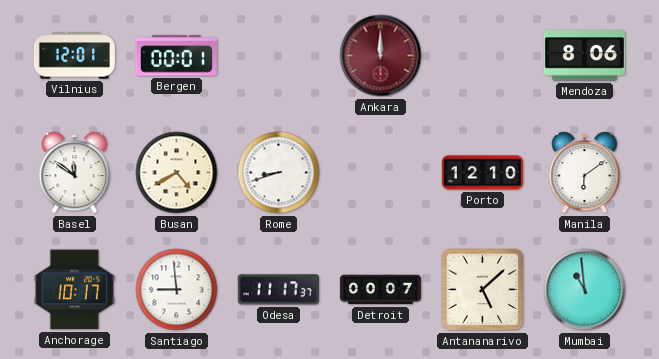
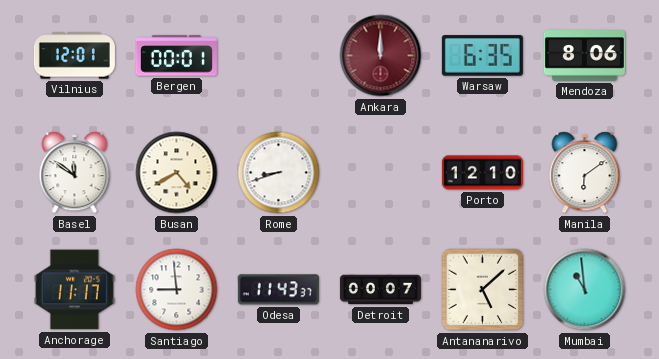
Warsaw: none -> 6:35
Anchorage: 10:17 -> 11:17
Odesa: 11:17 -> 11:43
